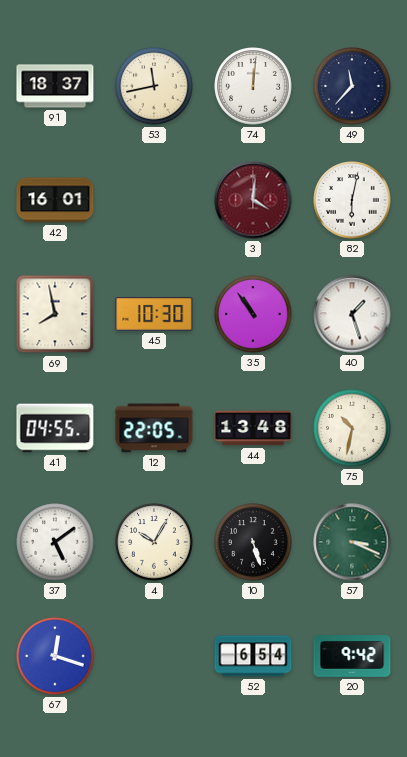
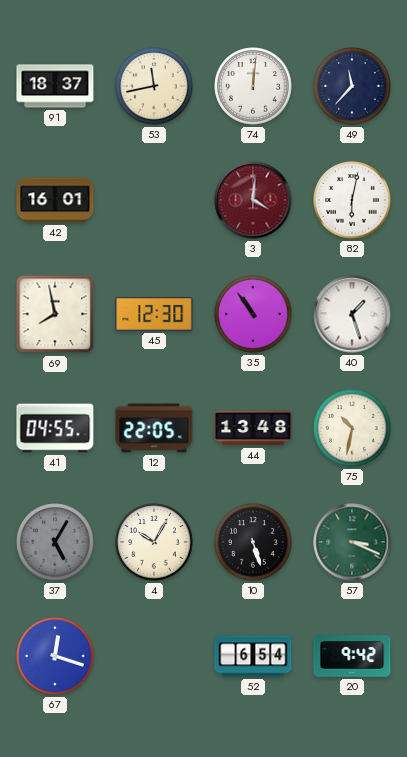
45: 10:30 -> 12:30
37: 5:09 -> 5:05
37 dial: white -> grey
